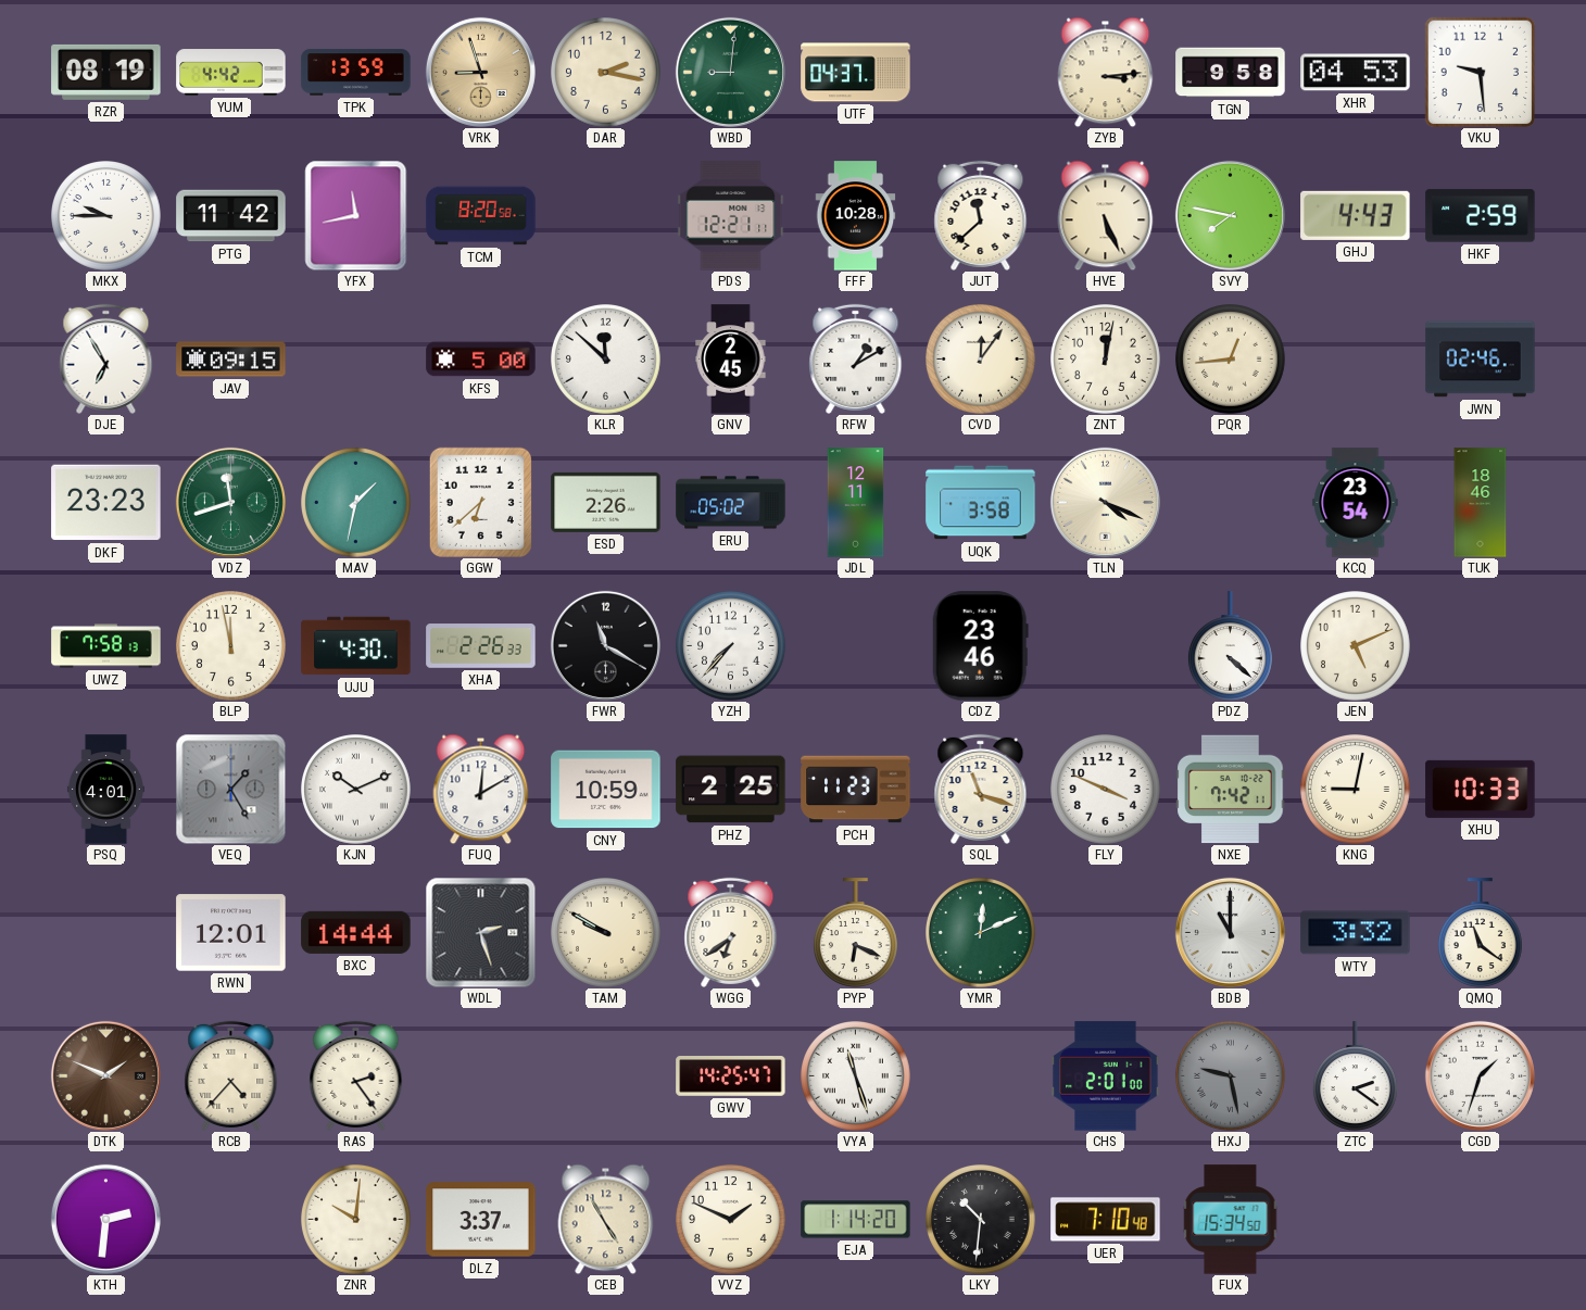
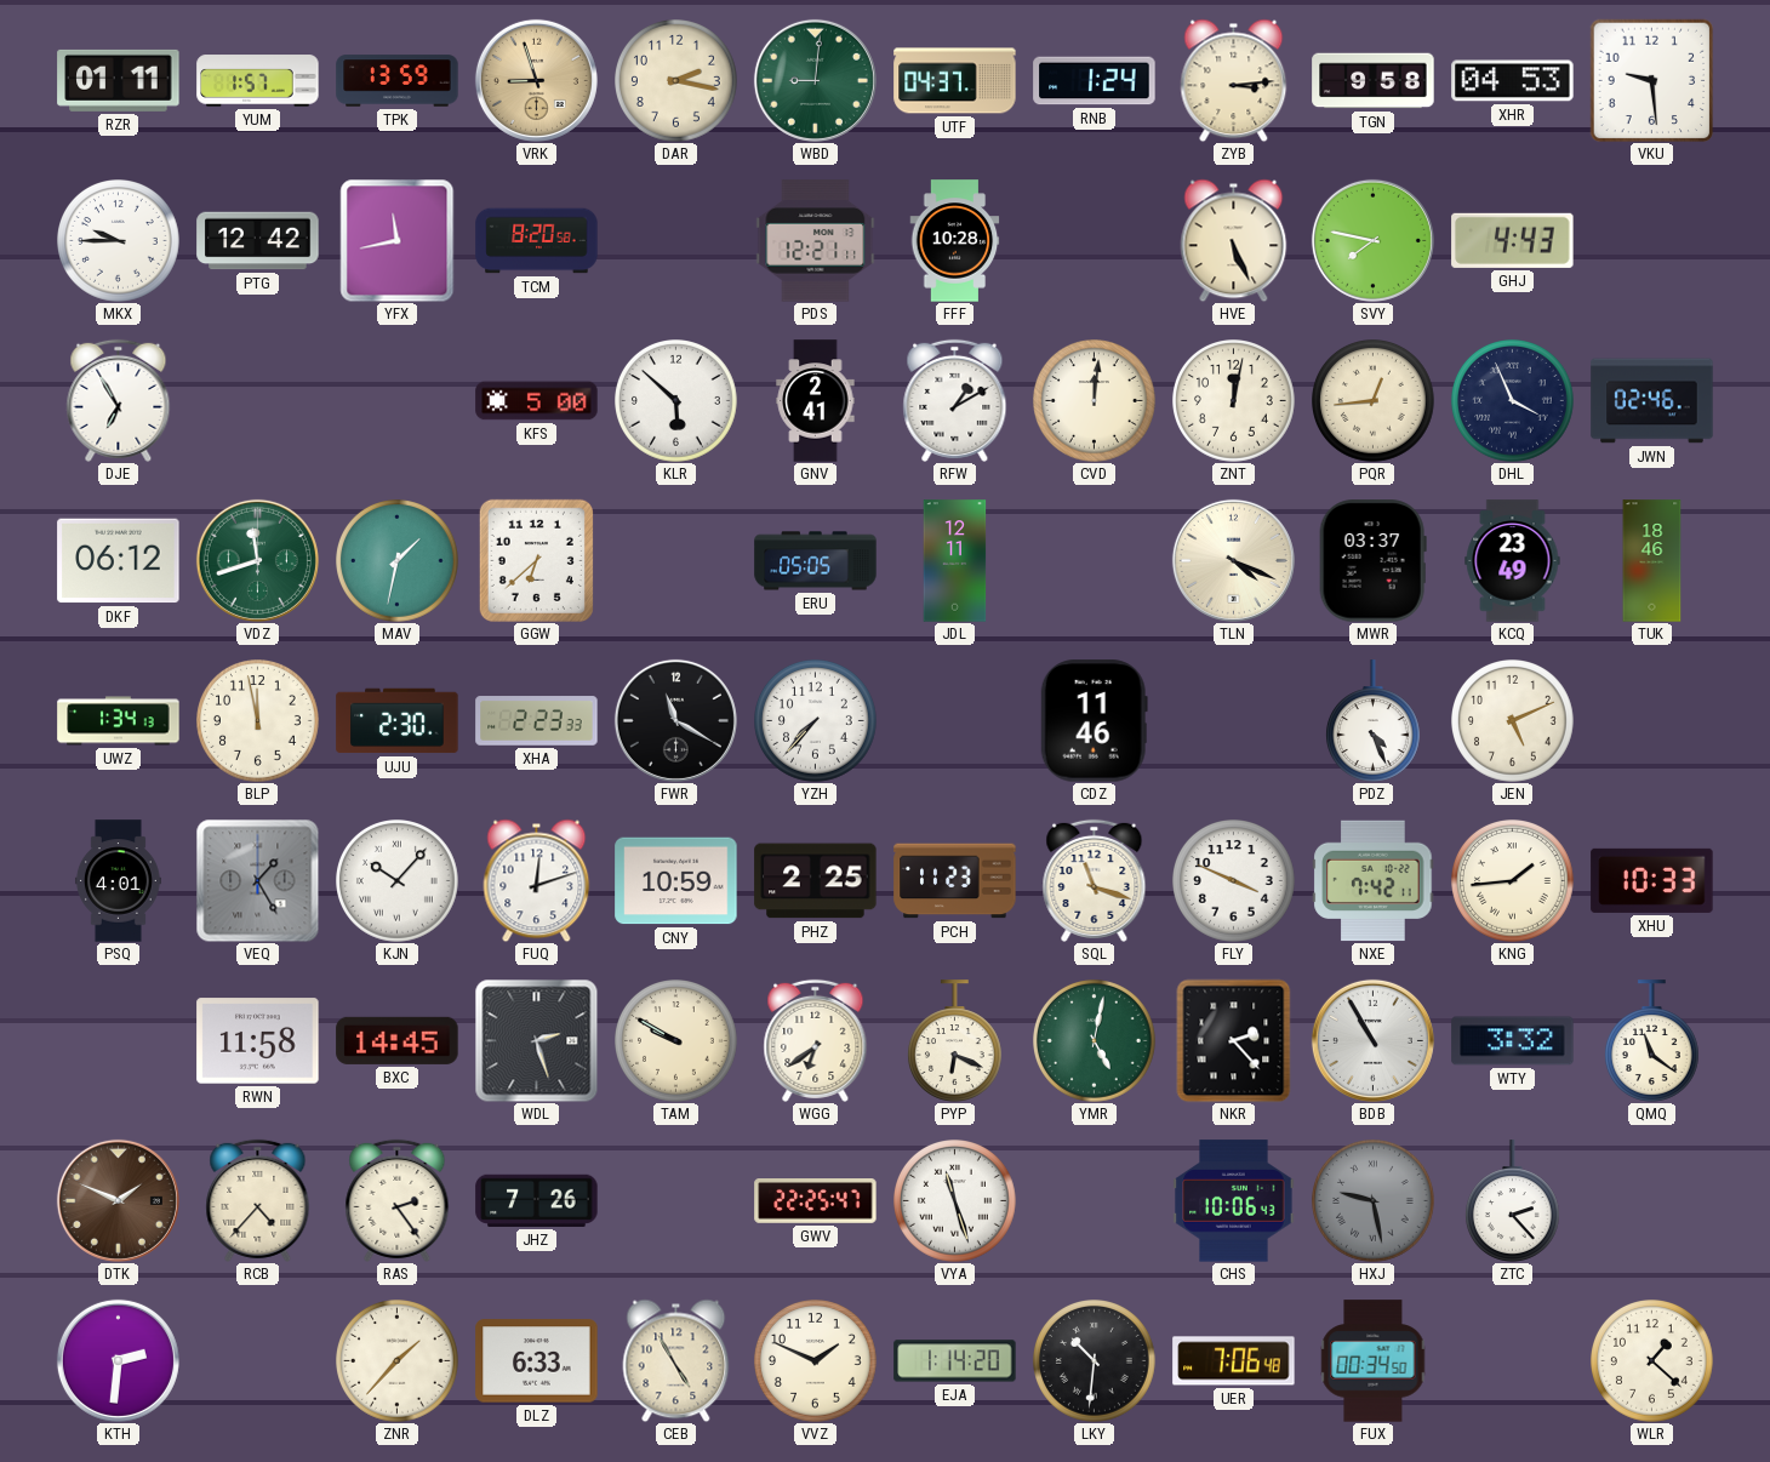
RZR: 08:19 -> 01:11
YUM: 4:42 -> 1:57
RNB: none -> 1:24
PTG: 11:42 -> 12:42
JUT: 11:38 -> none
HKF: 2:59 -> none
JAV: 09:15 -> none
KLR: 11:52 -> 5:52
GNV: 2:45 -> 2:41
CVD: 12:06 -> 12:01
DHL: none -> 3:56
DKF: 23:23 -> 06:12
ESD: 2:26 -> none
ERU: 05:02 -> 05:05
UQK: 3:58 -> none
MWR: none -> 03:37
KCQ: 23:54 -> 23:49
UWZ: 7:58 -> 1:34
UJU: 4:30 -> 2:30
XHA: 2:26 -> 2:23
CDZ: 23:46 -> 11:46
PDZ: 4:22 -> 4:26
KJN: 10:11 -> 10:07
FUQ: 12:10 -> 12:12
KNG: 9:02 -> 1:44
RWN: 12:01 -> 11:58
BXC: 14:44 -> 14:45
YMR: 12:11 -> 5:02
NKR: none -> 2:23
BDB: 11:00 -> 10:55
JHZ: none -> 7:26
GWV: 14:25 -> 22:25
CHS: 2:01 -> 10:06
ZTC: 2:21 -> 2:23
CGD: 1:33 -> none
ZNR: 10:01 -> 1:37
DLZ: 3:37 -> 6:33
UER: 7:10 -> 7:06
FUX: 15:34 -> 00:34
WLR: none -> 1:22
